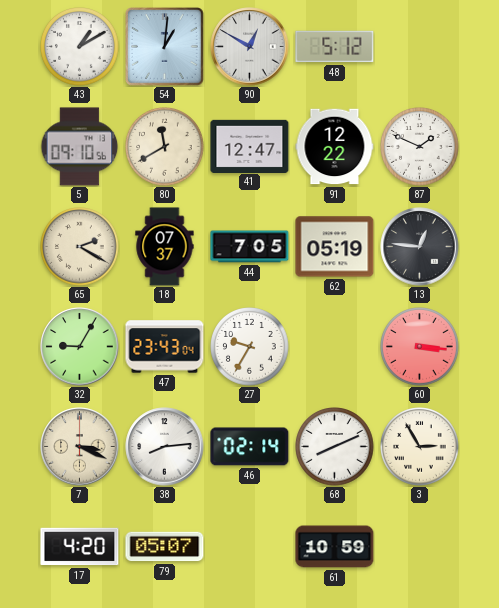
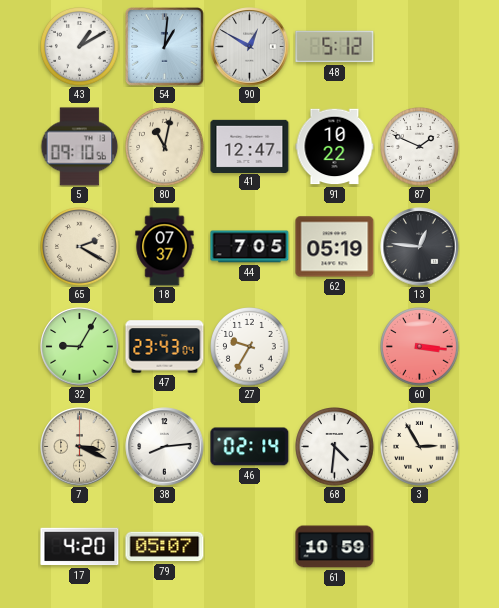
80: 11:40 -> 11:02
91: 12:22 -> 10:22
68: 8:11 -> 4:31
